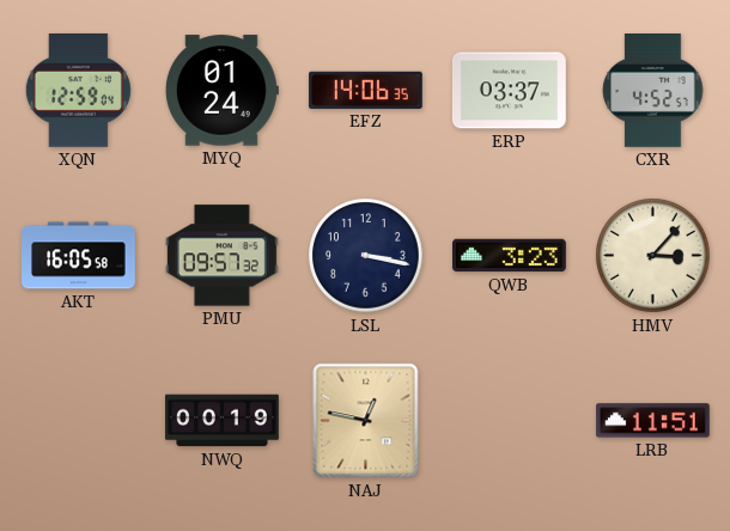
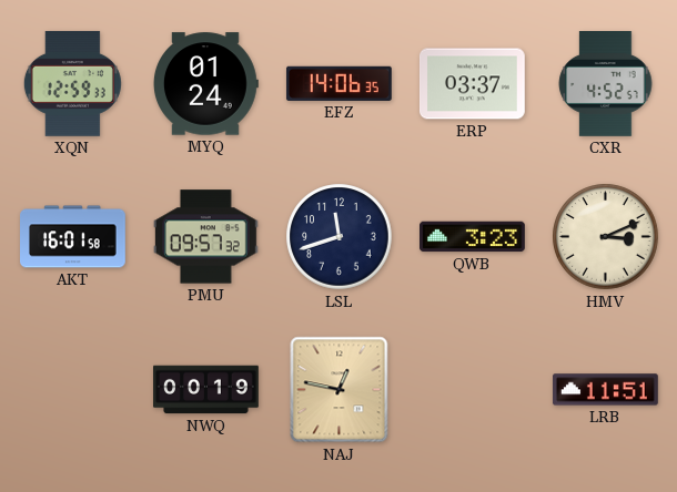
XQN: 12:59:04 -> 12:59:33
AKT: 16:05 -> 16:01
LSL: 3:17 -> 11:42
HMV: 3:07 -> 3:11
